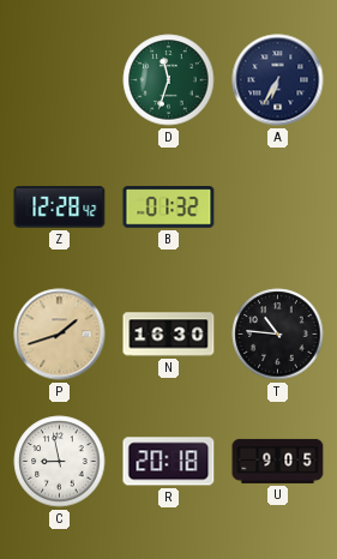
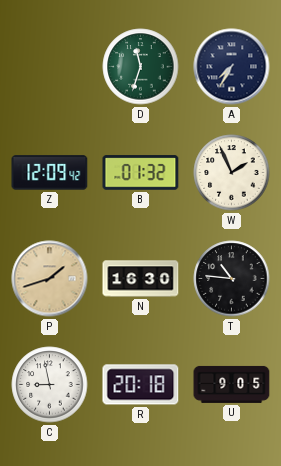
A: 6:35 -> 7:35
Z: 12:28 -> 12:09
W: none -> 1:56
